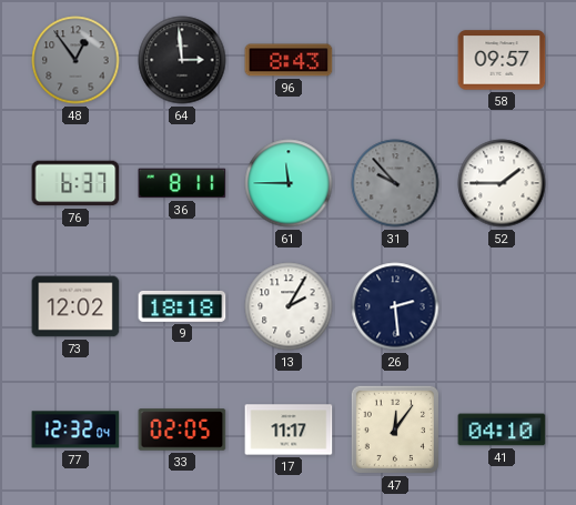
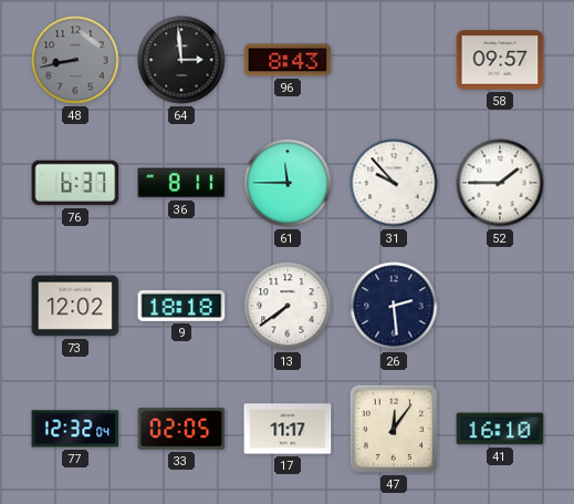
48: 12:54 -> 8:43
31 dial: grey -> white
13: 2:05 -> 7:39
41: 04:10 -> 16:10
